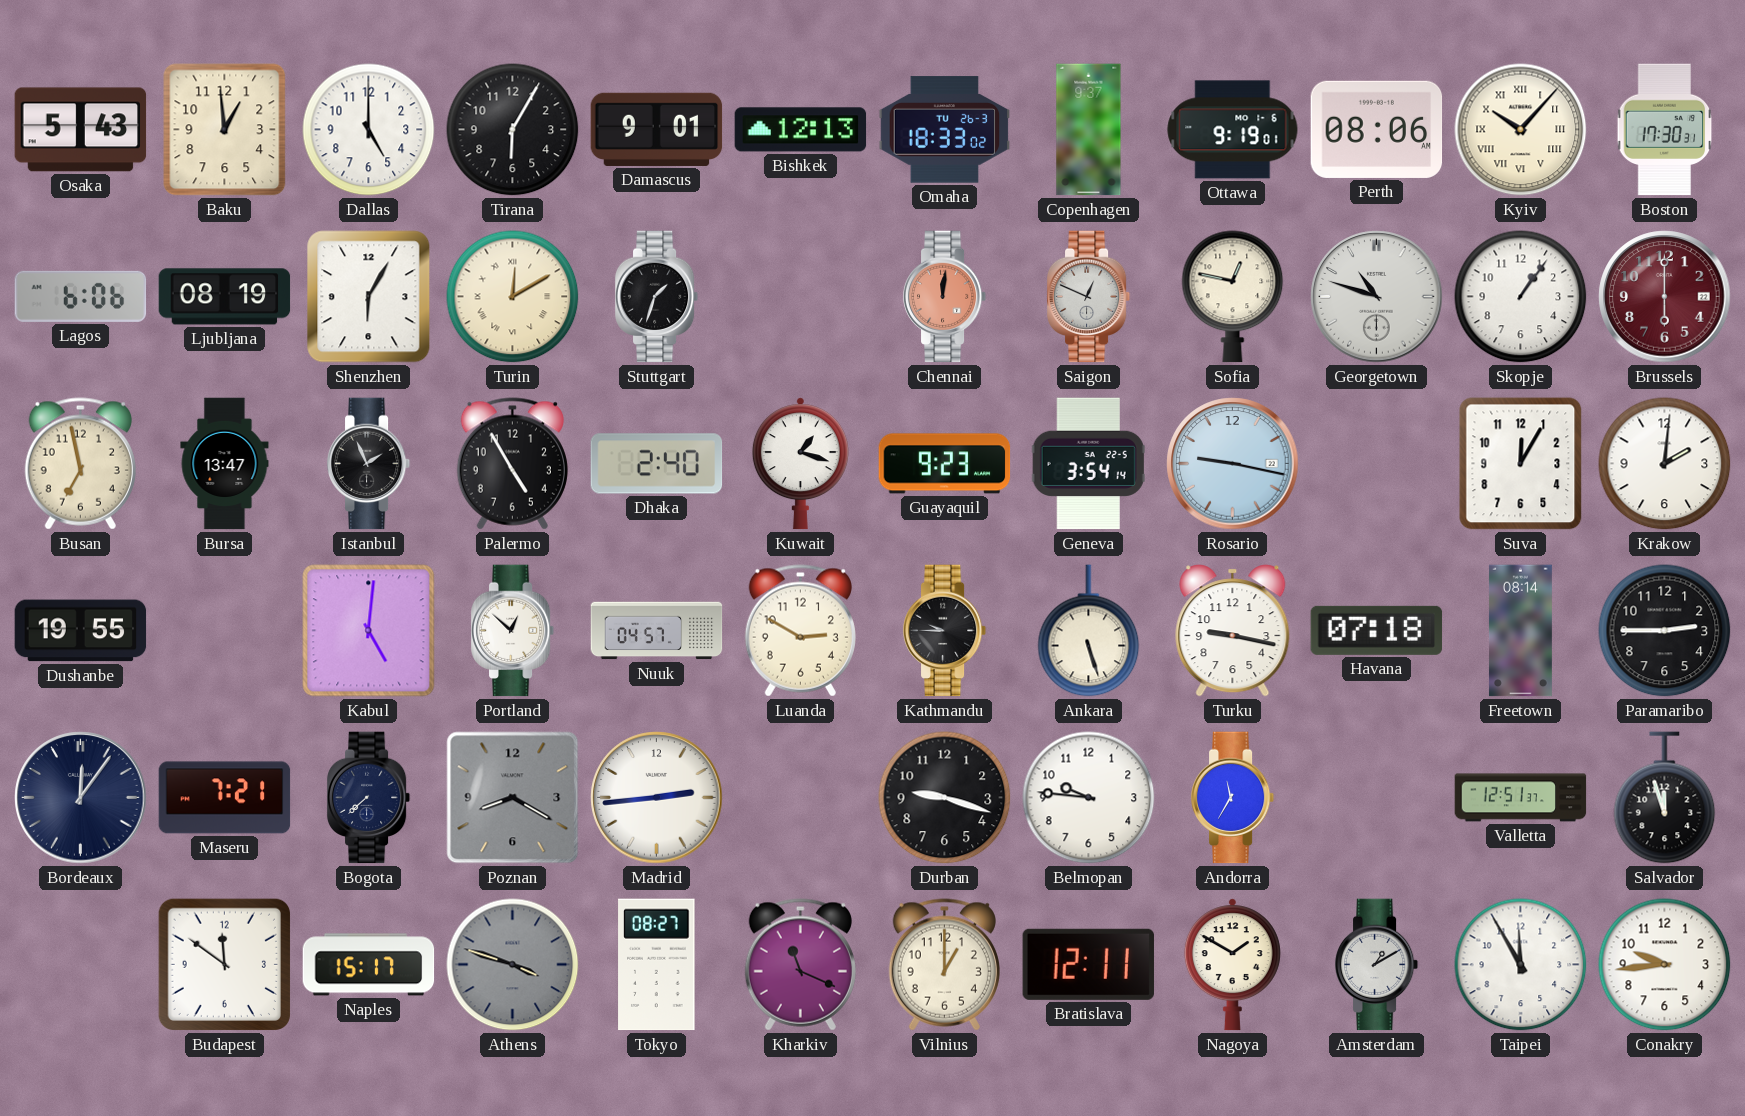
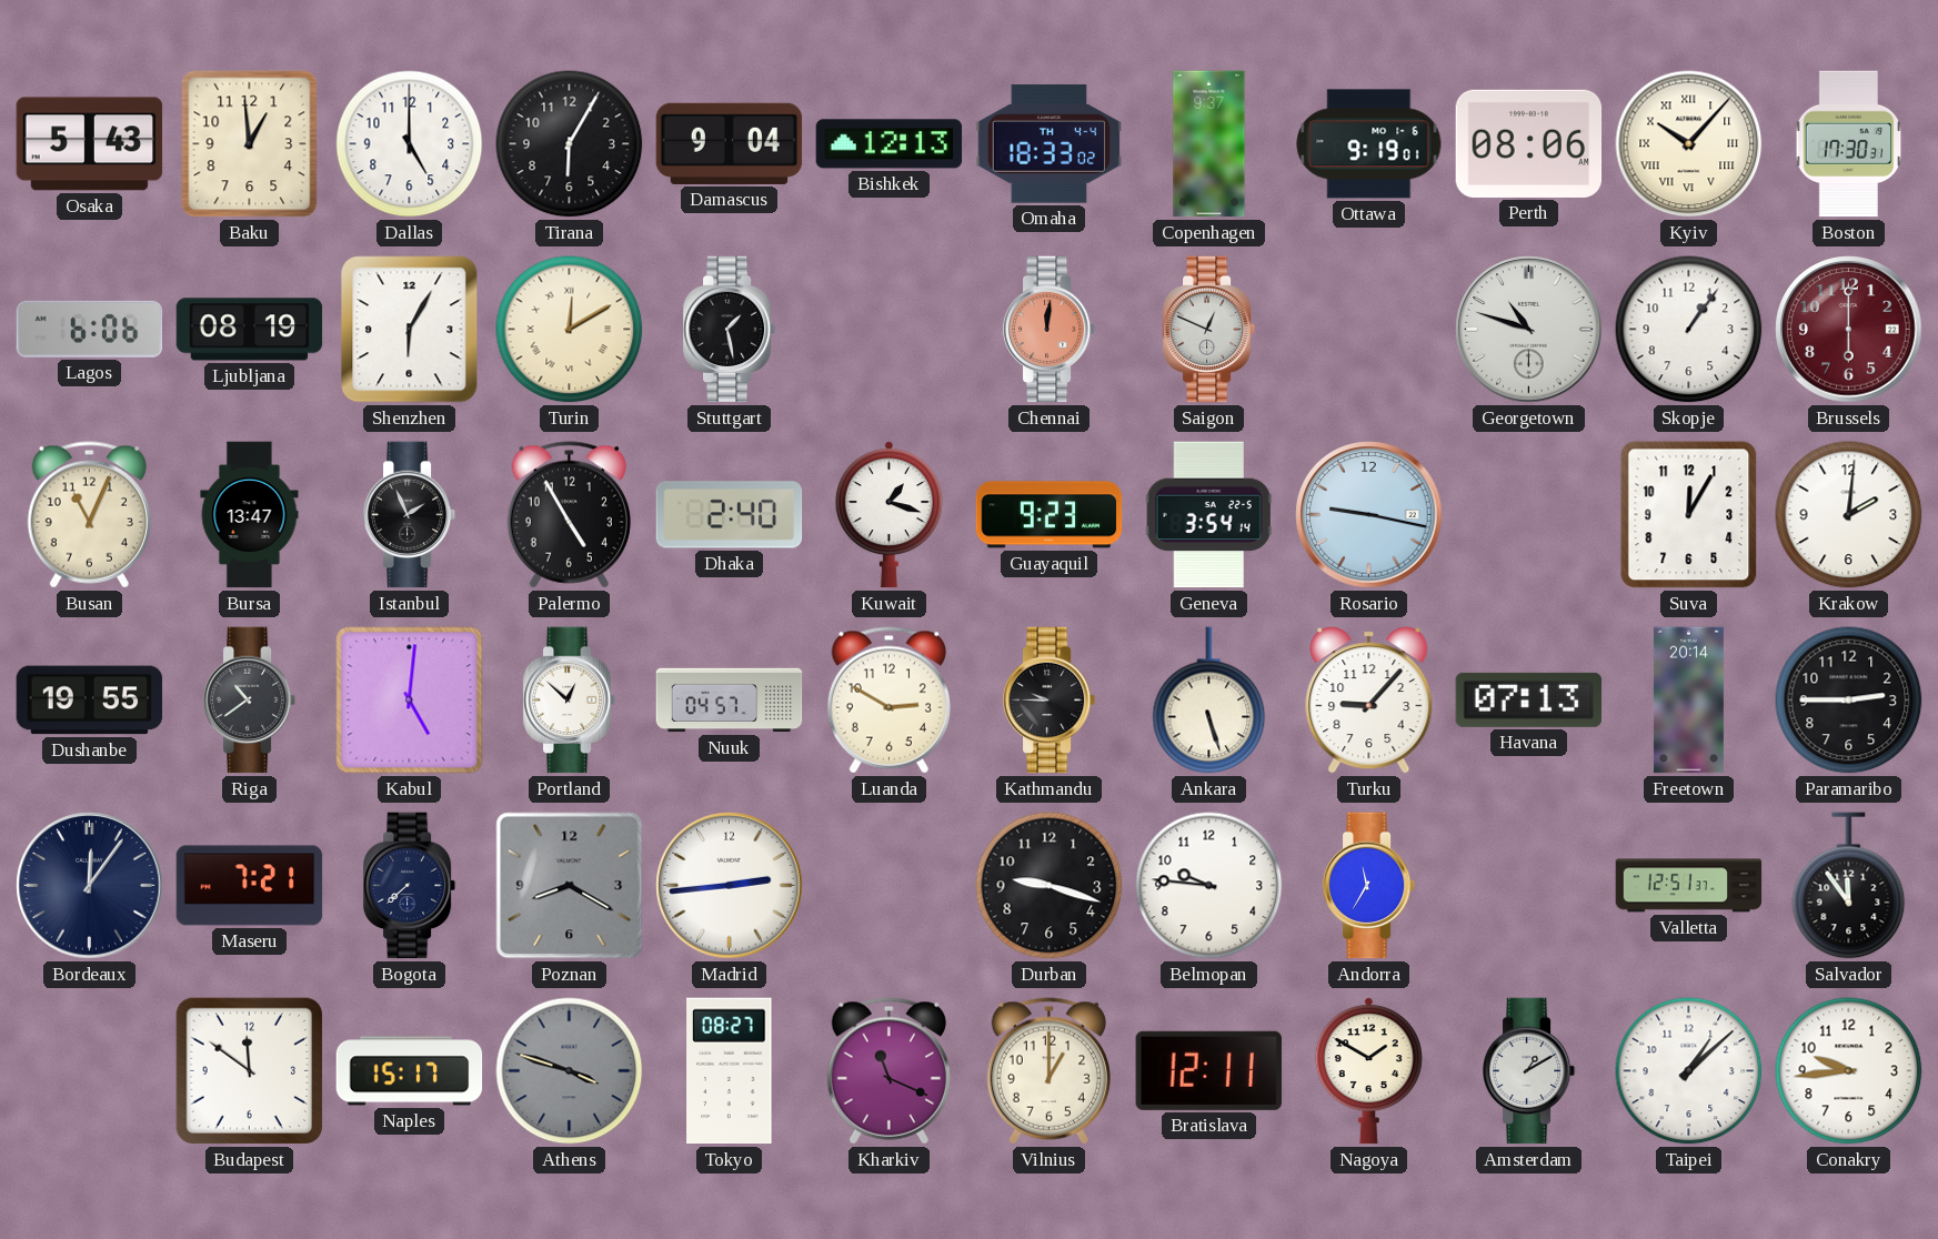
Damascus: 9:01 -> 9:04
Omaha date: TU 26-3 -> TH 4-4
Stuttgart: 1:33 -> 1:28
Sofia: 12:47 -> none
Busan: 6:58 -> 11:04
Riga: none -> 10:39
Turku: 9:17 -> 9:07
Havana: 07:18 -> 07:13
Freetown: 08:14 -> 20:14
Salvador: 11:57 -> 11:54
Taipei: 11:55 -> 1:08
